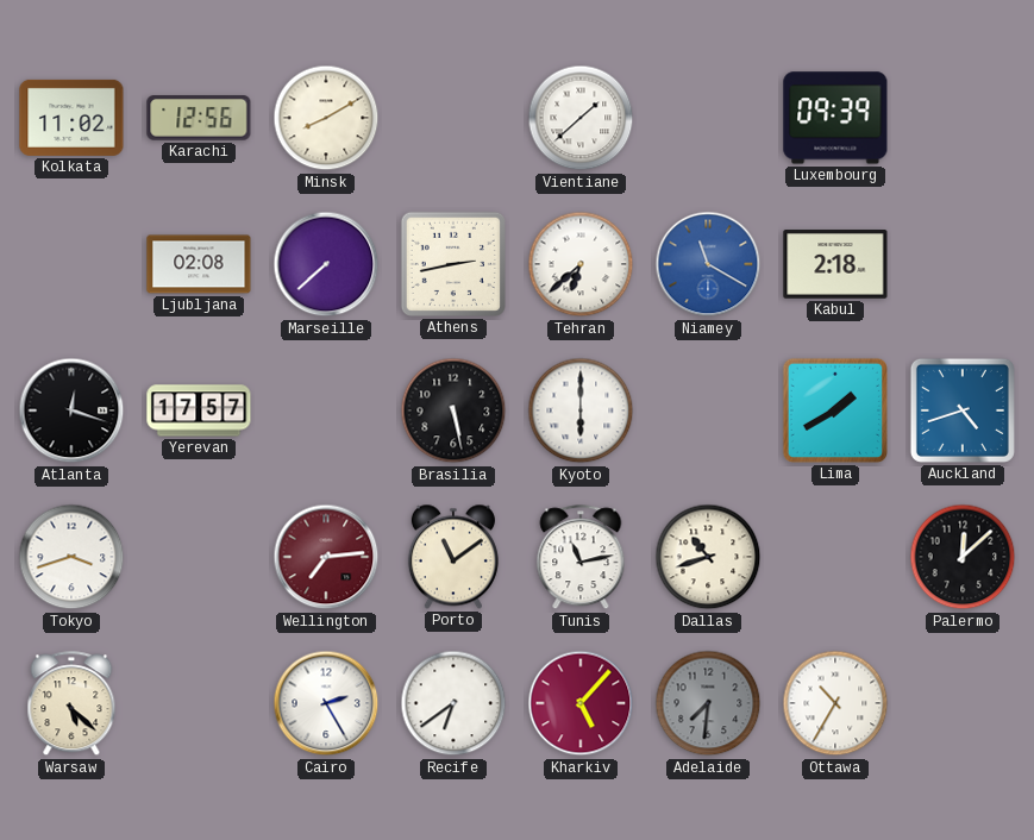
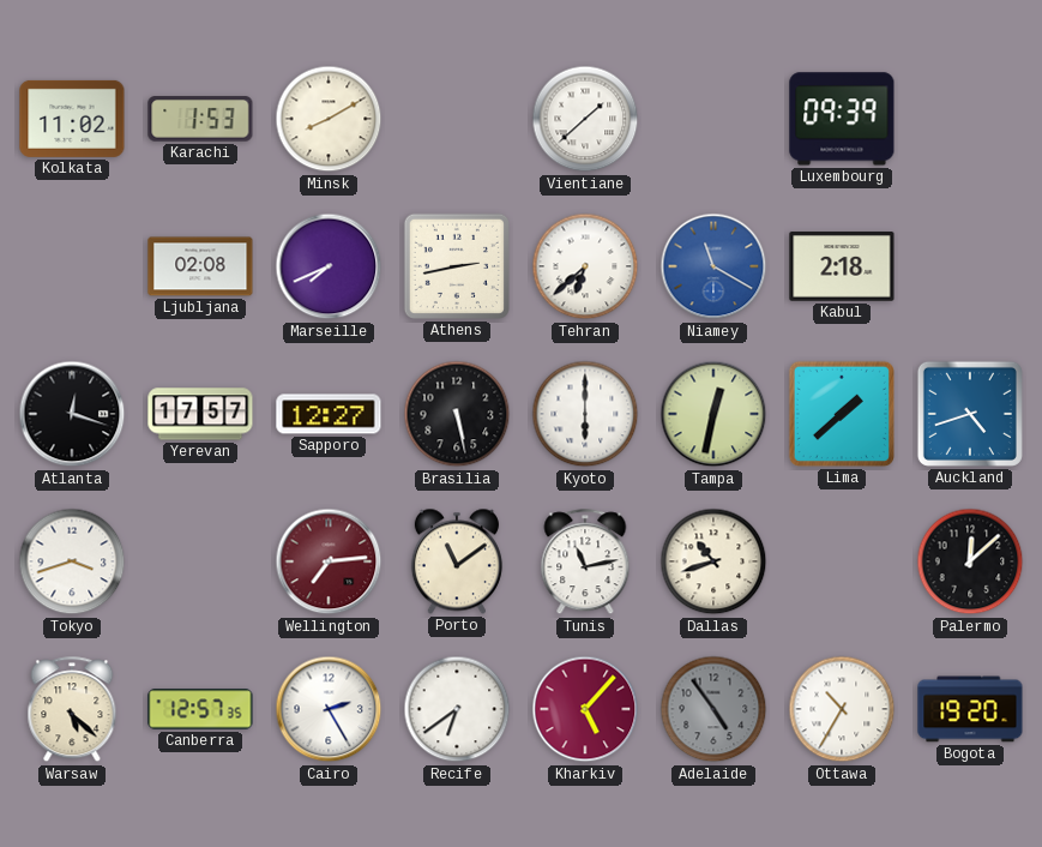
Karachi: 12:56 -> 1:53
Marseille: 7:38 -> 7:41
Sapporo: none -> 12:27
Tampa: none -> 12:32
Lima: 1:40 -> 1:38
Canberra: none -> 12:57
Adelaide: 7:31 -> 4:54
Bogota: none -> 19:20
